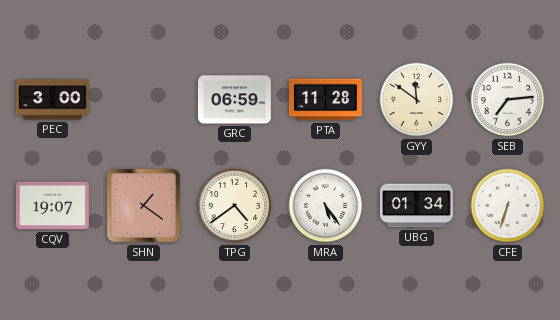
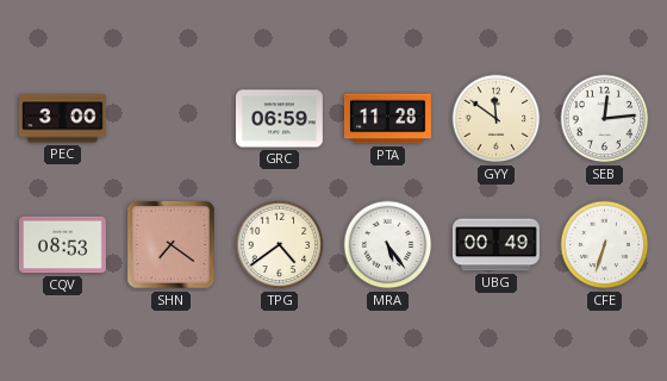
SEB: 7:14 -> 12:14
CQV: 19:07 -> 08:53
SHN: 1:21 -> 7:21
UBG: 01:34 -> 00:49
